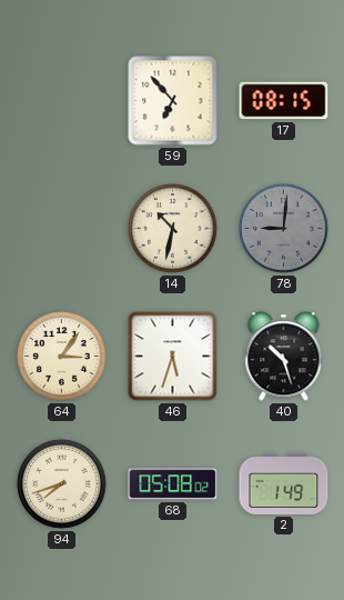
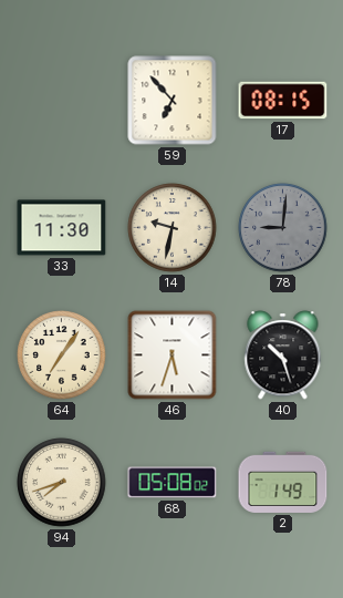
33: none -> 11:30
14: 10:32 -> 9:32
64: 3:06 -> 7:06
